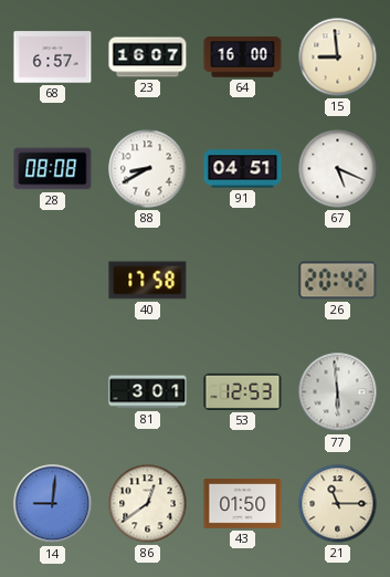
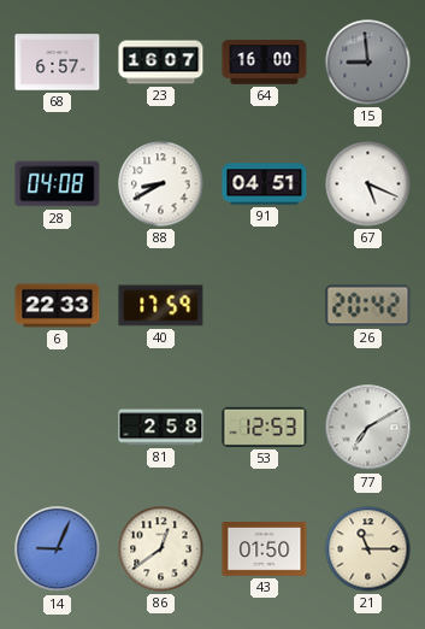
15 dial: cream -> grey
28: 08:08 -> 04:08
6: none -> 22:33
40: 17:58 -> 17:59
81: 3:01 -> 2:58
77: 5:59 -> 7:10
14: 9:01 -> 9:04
